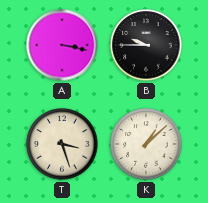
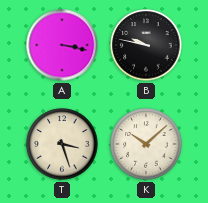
B: 9:45 -> 9:47
K: 1:08 -> 10:08
